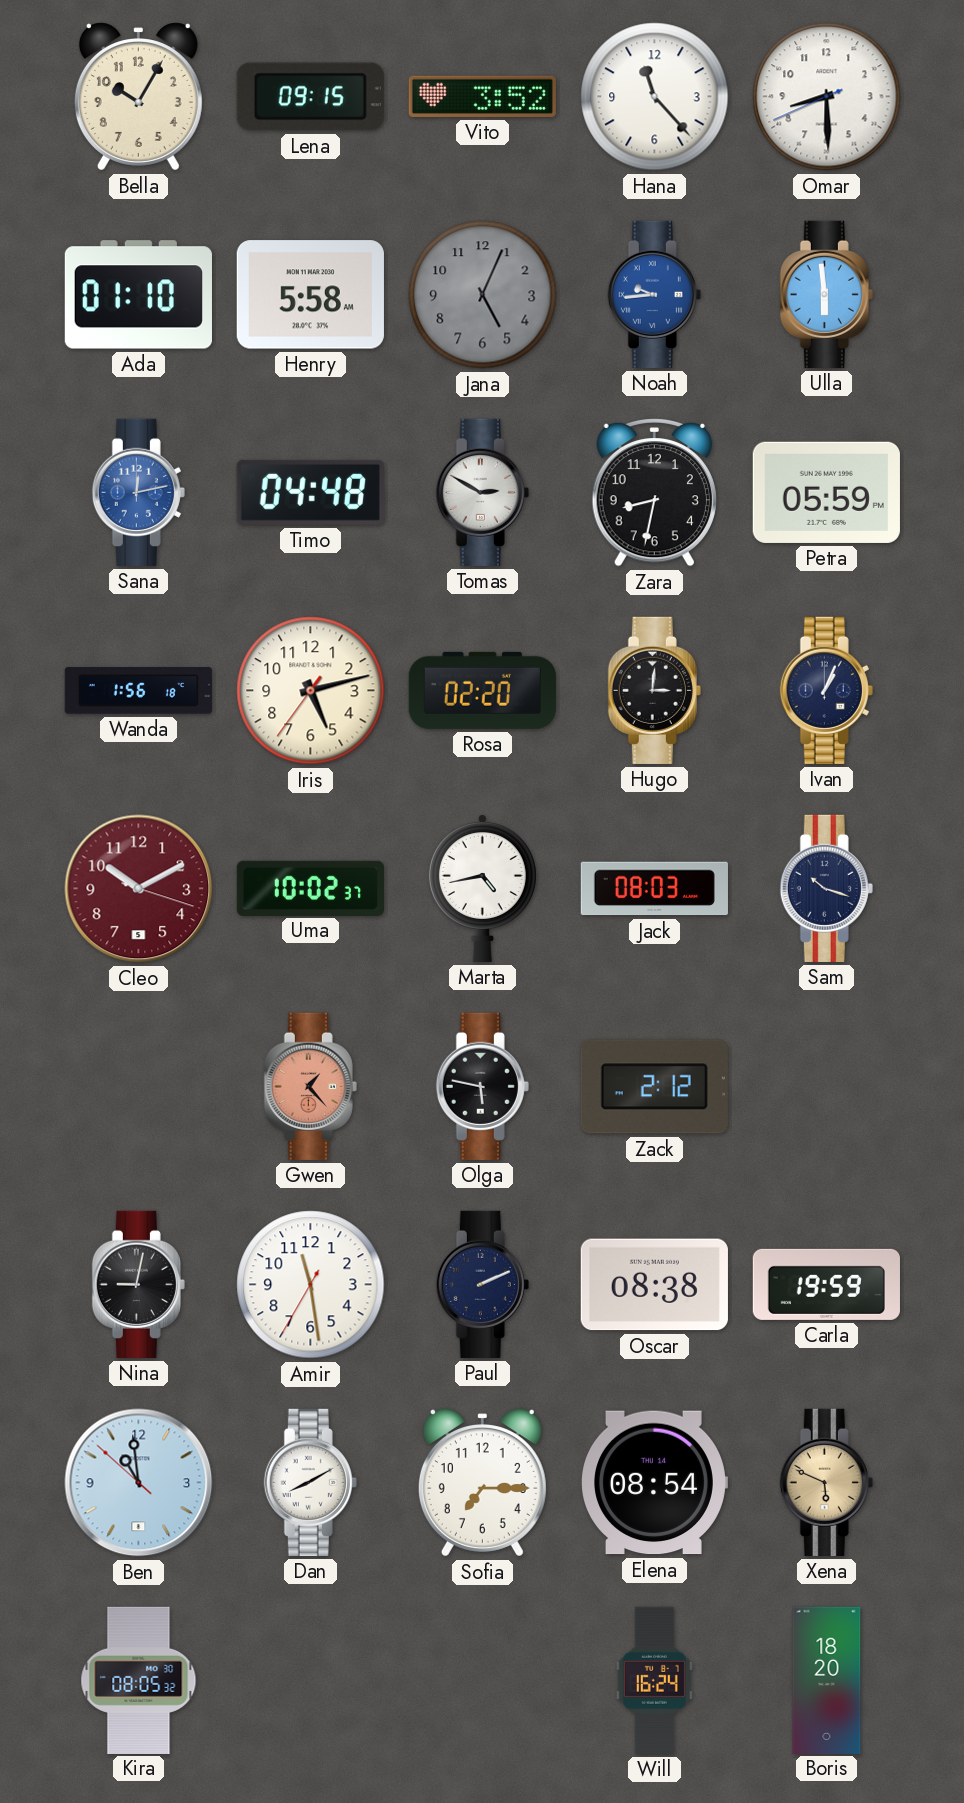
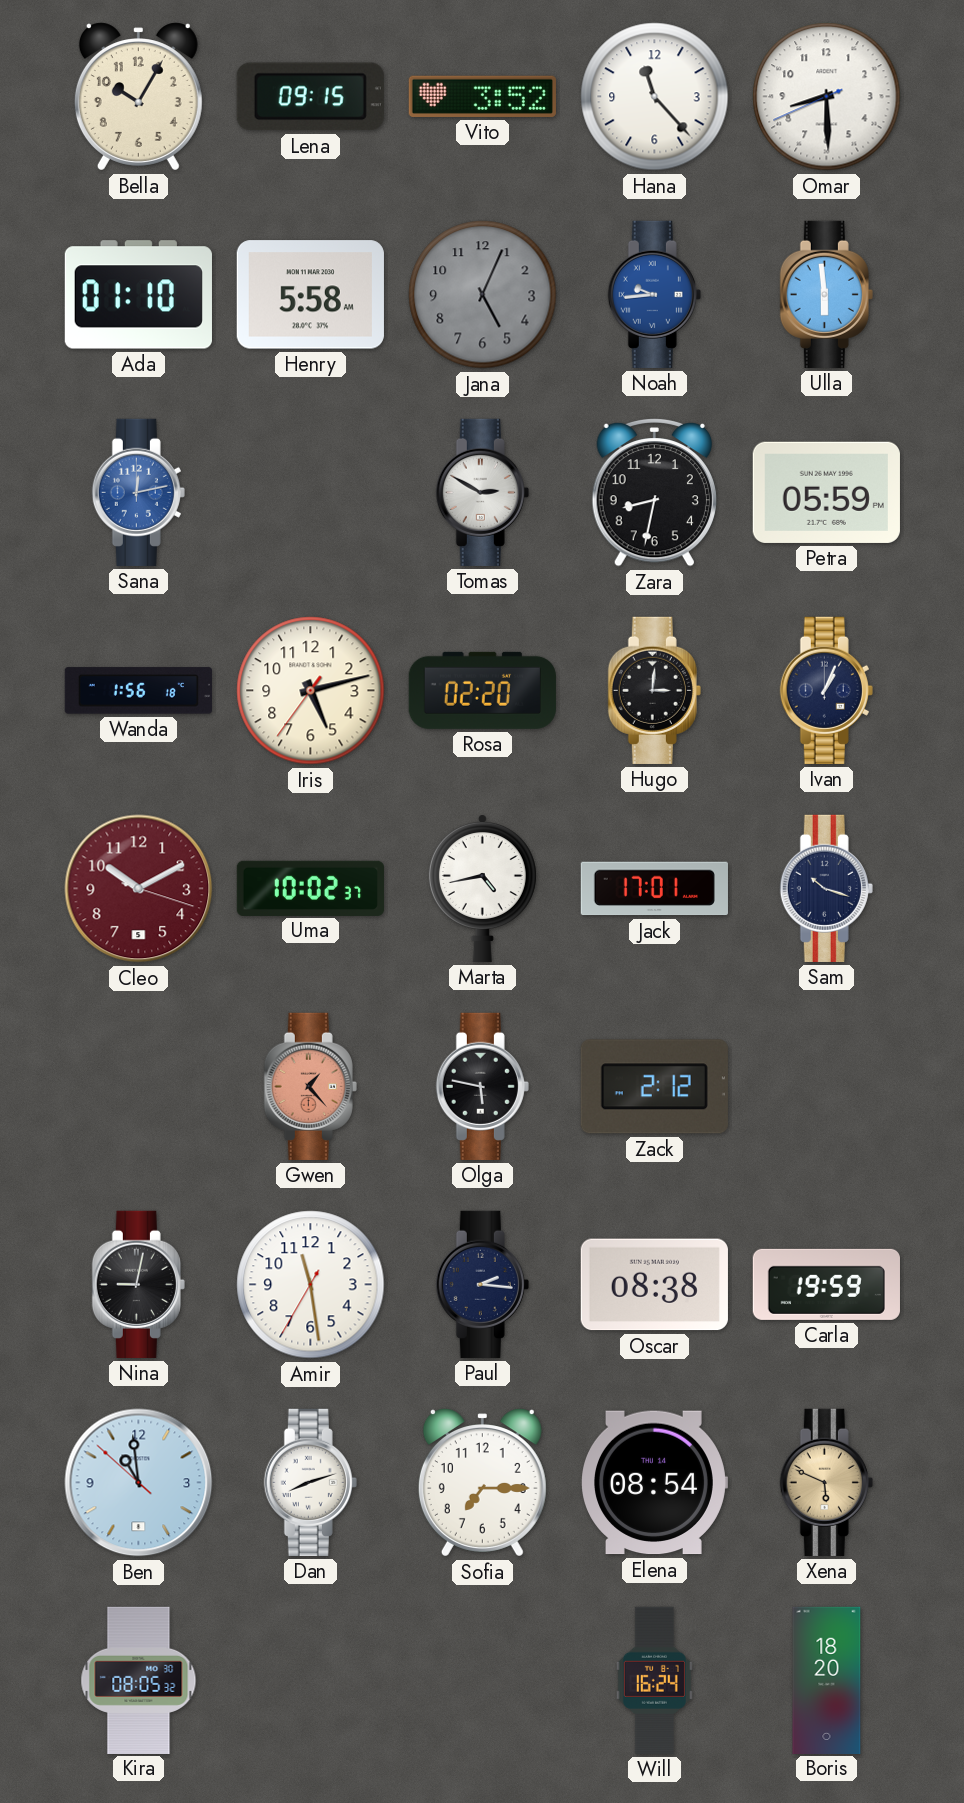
Timo: 04:48 -> none
Jack: 08:03 -> 17:01
Paul: 2:11 -> 2:16
Dan: 8:10 -> 8:12
